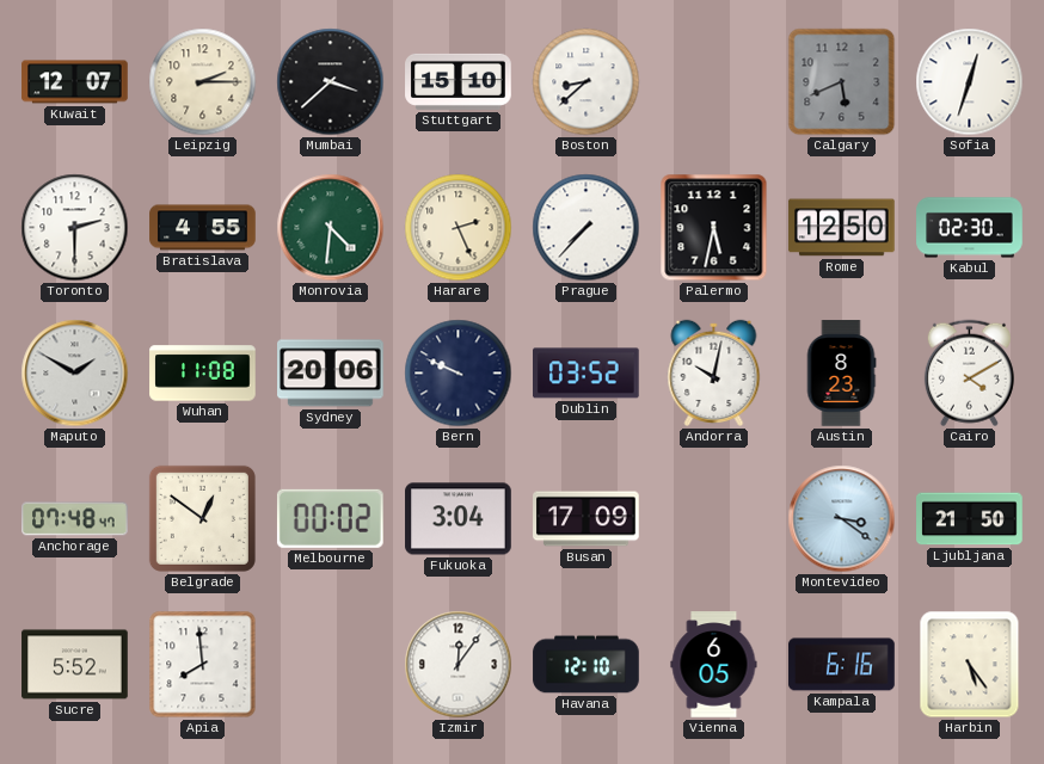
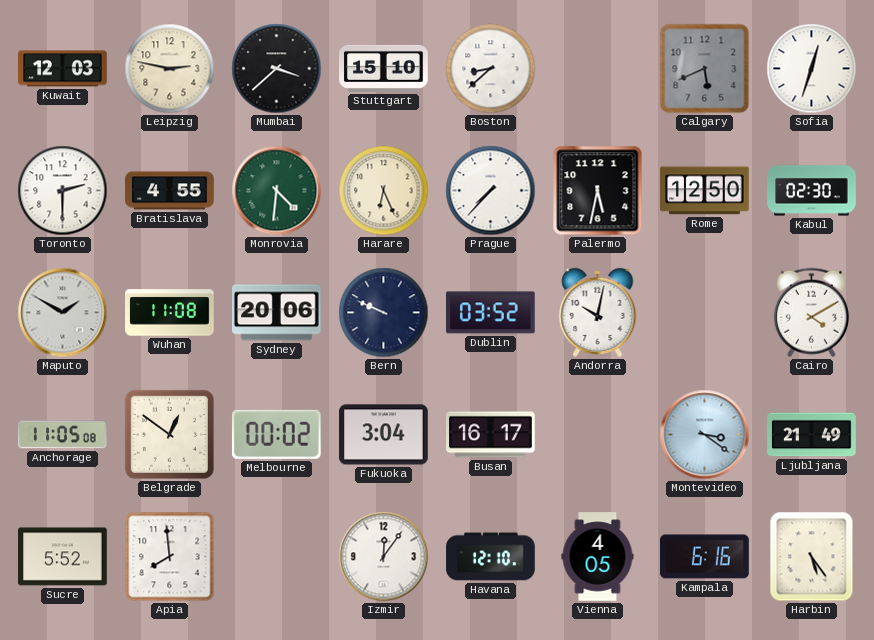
Kuwait: 12:07 -> 12:03
Leipzig: 2:15 -> 2:47
Harare: 2:26 -> 6:26
Austin: 8:23 -> none
Anchorage: 07:48 -> 11:05
Busan: 17:09 -> 16:17
Ljubljana: 21:50 -> 21:49
Vienna: 6:05 -> 4:05
